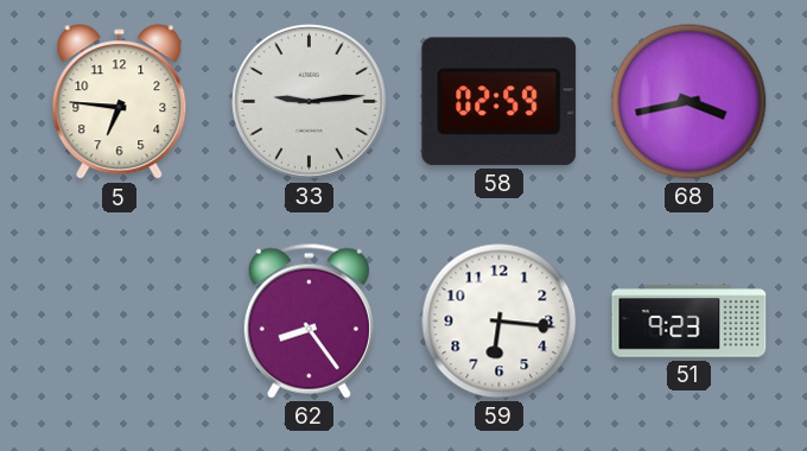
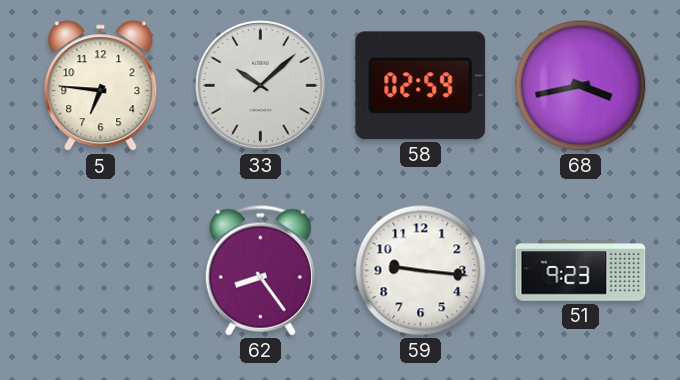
33: 9:14 -> 10:08
59: 6:16 -> 9:16
